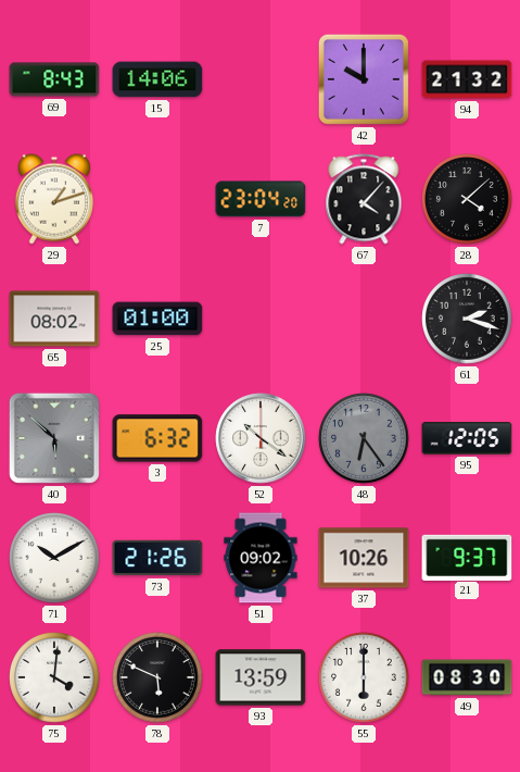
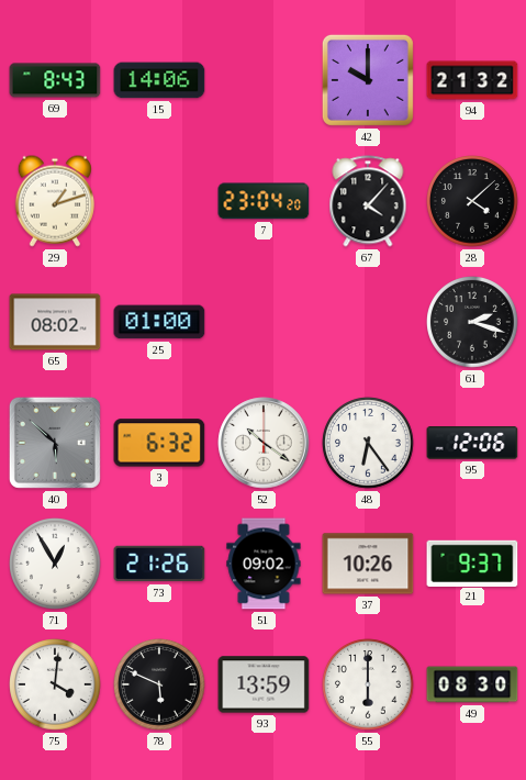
48 dial: grey -> white
95: 12:05 -> 12:06
71: 10:10 -> 12:55
